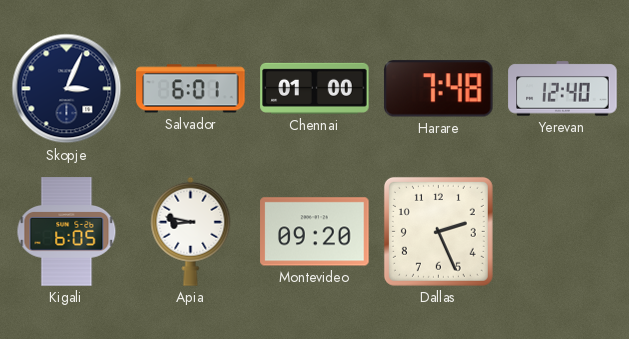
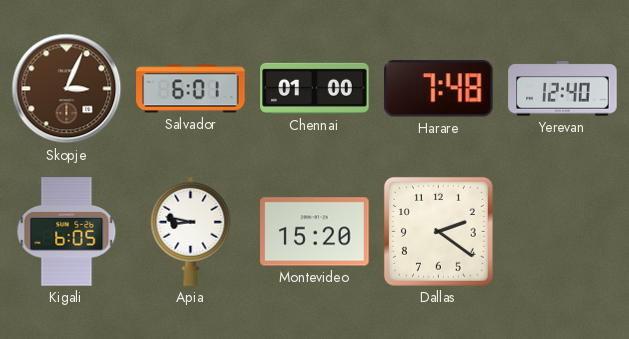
Skopje dial: navy -> brown
Montevideo: 09:20 -> 15:20
Dallas: 2:26 -> 2:21
